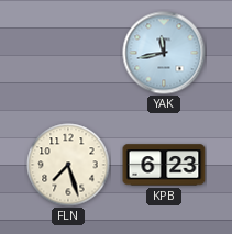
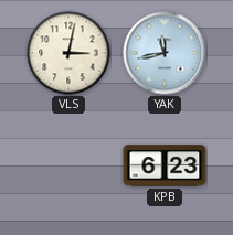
VLS: none -> 3:02
FLN: 7:27 -> none
